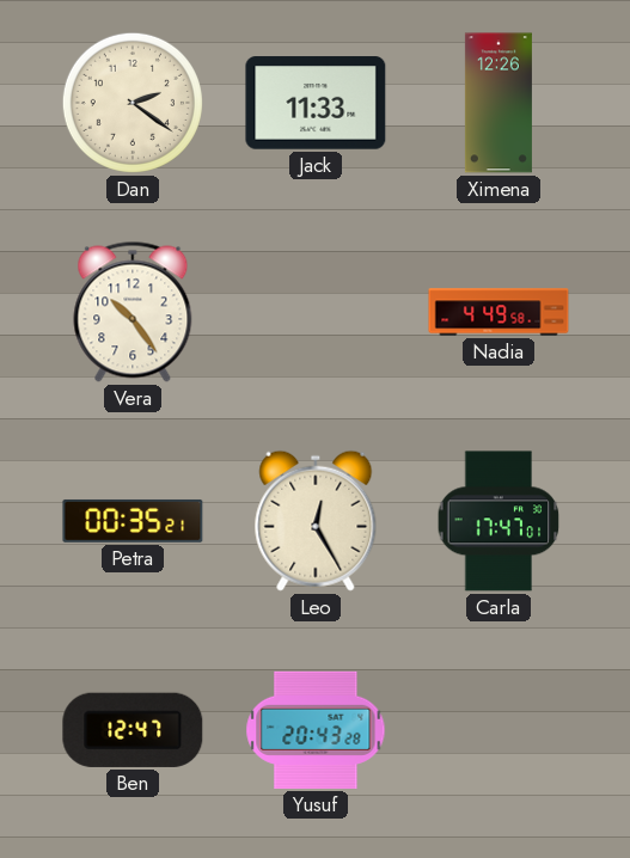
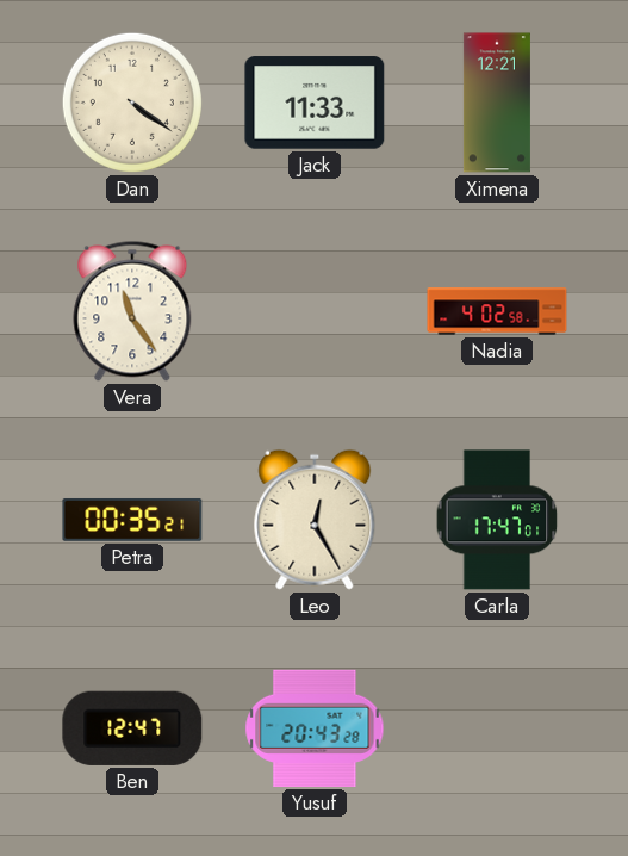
Dan: 2:21 -> 4:21
Ximena: 12:26 -> 12:21
Vera: 10:24 -> 11:24
Nadia: 4:49 -> 4:02
